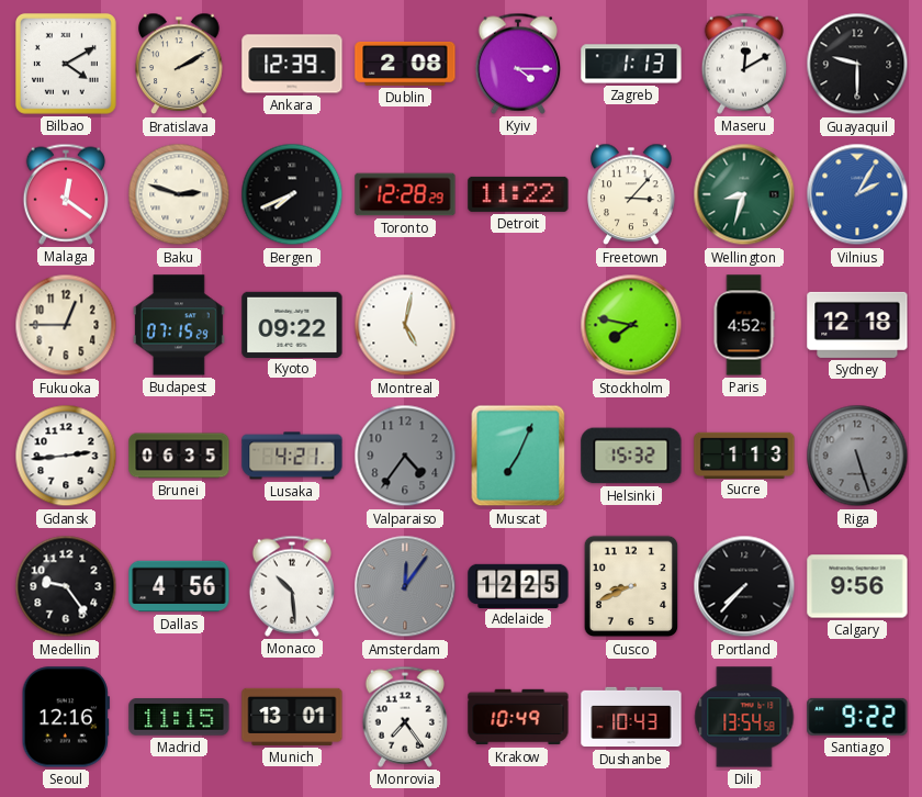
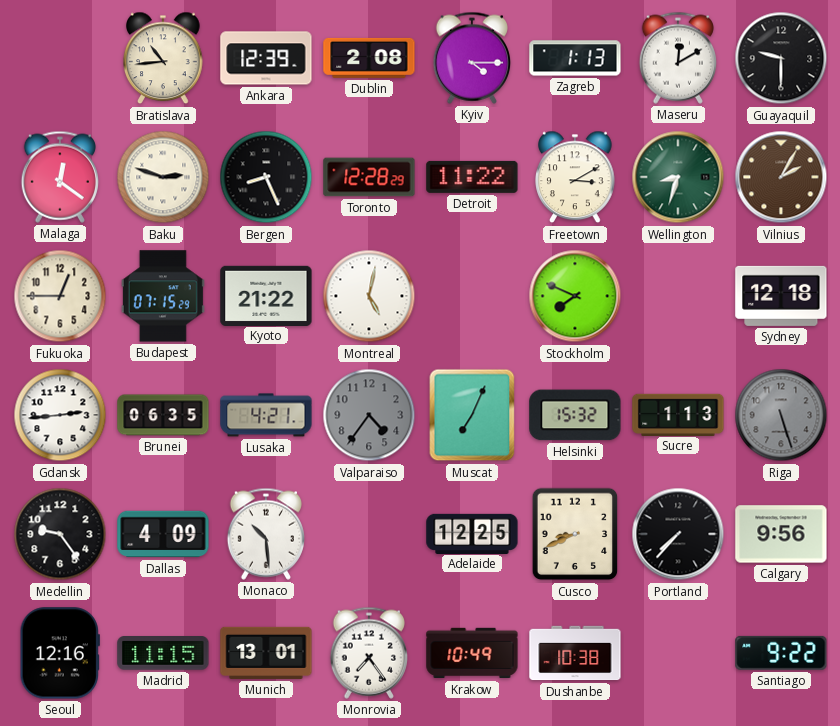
Bilbao: 4:10 -> none
Bratislava: 2:10 -> 10:44
Bergen: 7:41 -> 8:26
Freetown: 3:07 -> 3:10
Vilnius dial: blue -> brown
Kyoto: 09:22 -> 21:22
Stockholm: 7:47 -> 7:49
Paris: 4:52 -> none
Dallas: 4:56 -> 4:09
Amsterdam: 12:06 -> none
Dushanbe: 10:43 -> 10:38
Dili: 13:54 -> none
